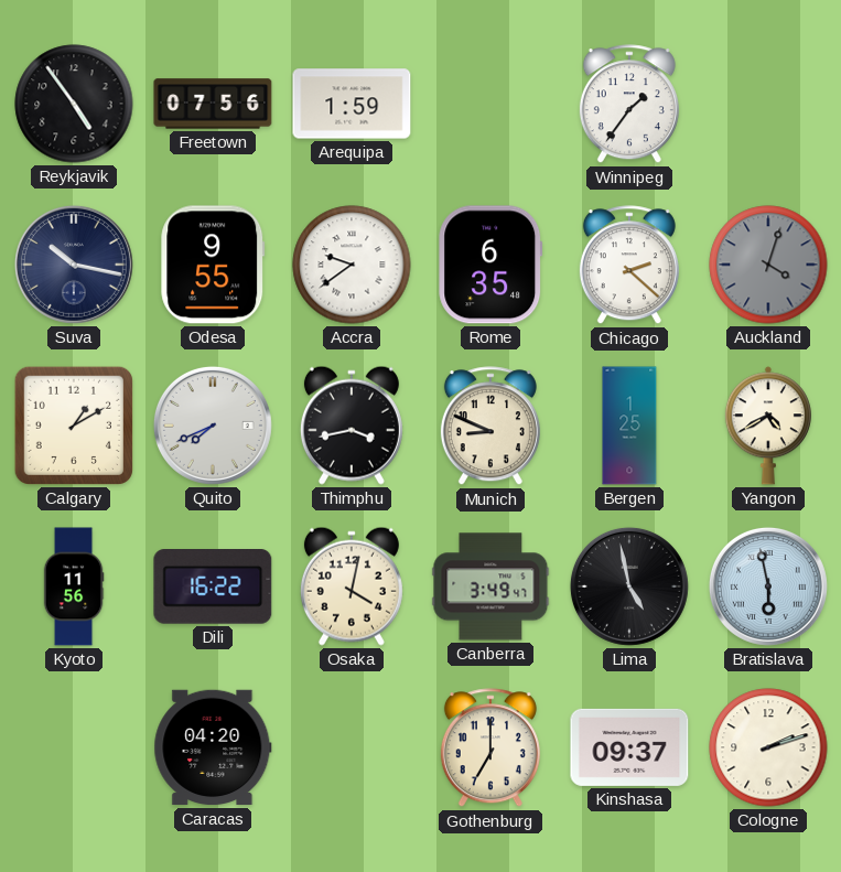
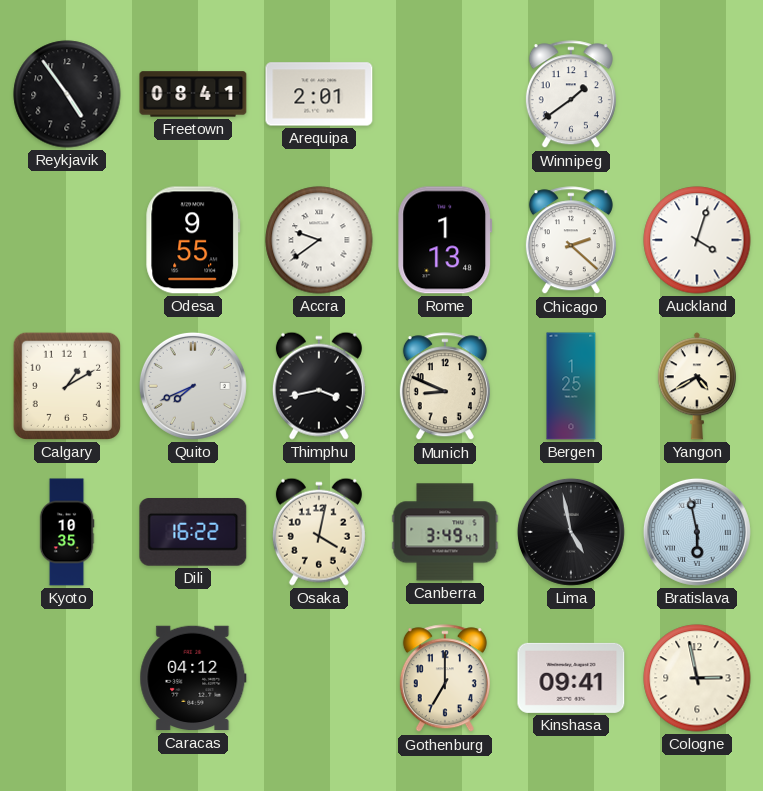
Freetown: 07:56 -> 08:41
Arequipa: 1:59 -> 2:01
Winnipeg: 1:36 -> 1:39
Suva: 10:17 -> none
Rome: 6:35 -> 1:13
Auckland dial: grey -> white
Kyoto: 11:56 -> 10:35
Caracas: 04:20 -> 04:12
Kinshasa: 09:37 -> 09:41
Cologne: 2:12 -> 2:58
